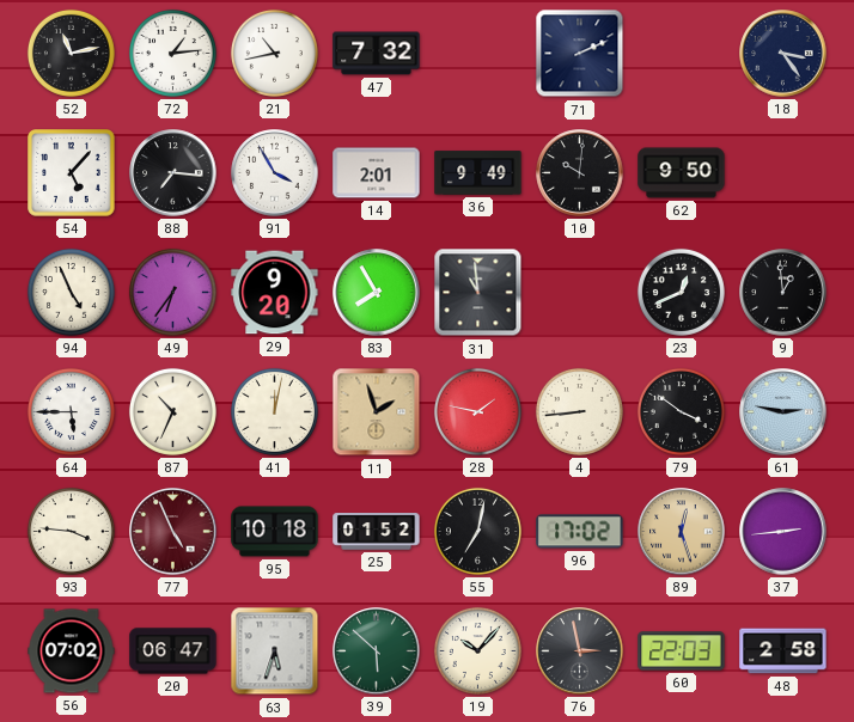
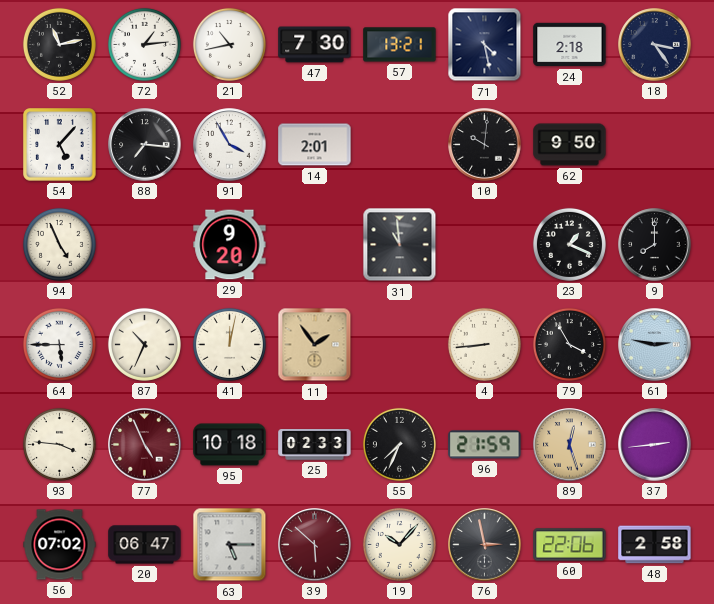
47: 7:32 -> 7:30
57: none -> 13:21
71: 2:11 -> 4:28
24: none -> 2:18
36: 9:49 -> none
49: 6:36 -> none
83: 7:55 -> none
23: 12:41 -> 1:19
9: 12:59 -> 8:00
11: 1:57 -> 1:54
28: 1:47 -> none
79: 3:51 -> 3:55
25: 01:52 -> 02:33
55: 7:02 -> 7:34
96: 17:02 -> 21:59
63: 5:33 -> 5:15
39 dial: green -> burgundy
60: 22:03 -> 22:06
